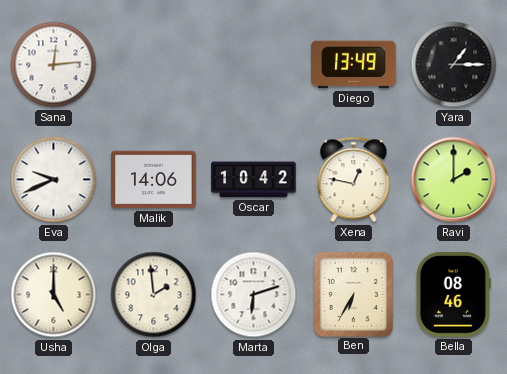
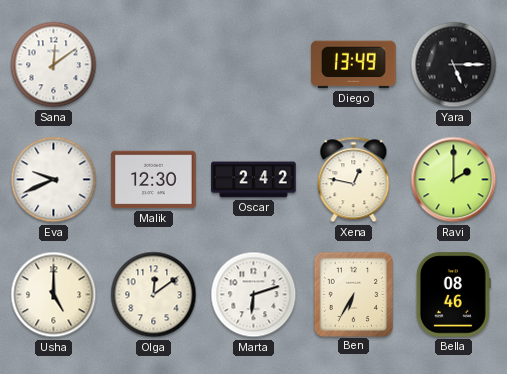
Sana: 12:14 -> 12:09
Yara: 1:15 -> 5:15
Malik: 14:06 -> 12:30
Oscar: 10:42 -> 2:42
Olga: 1:59 -> 12:09
